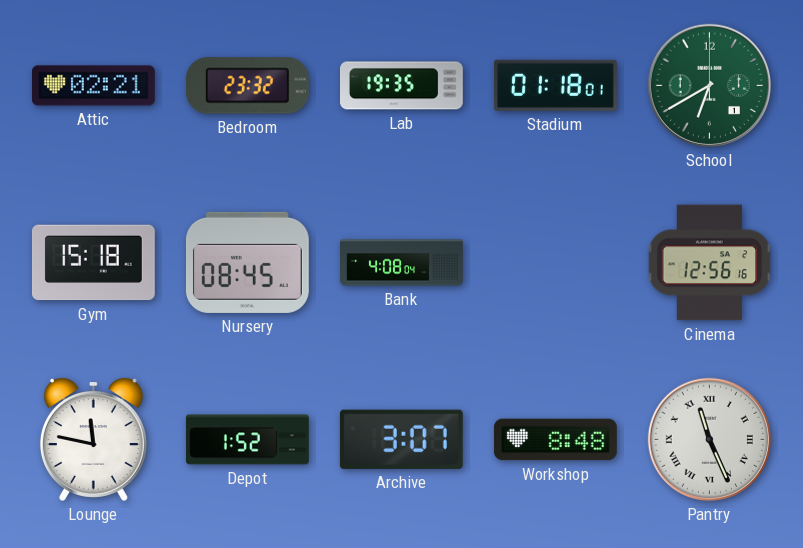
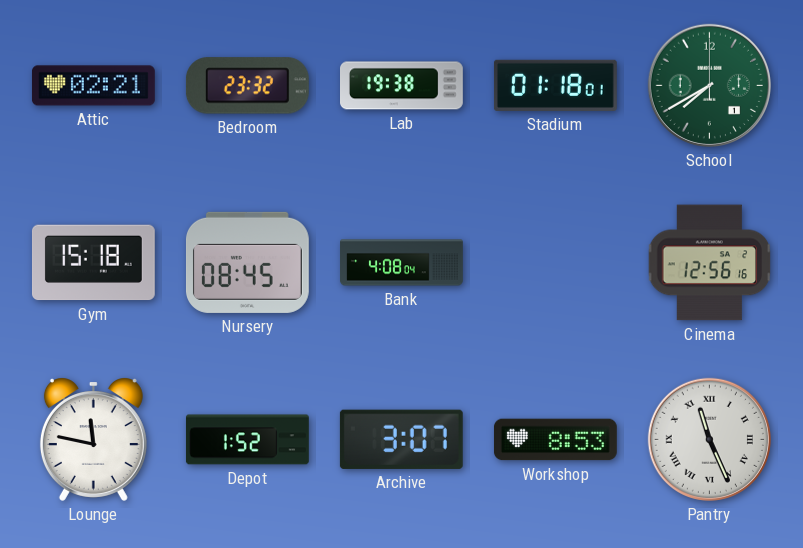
Lab: 19:35 -> 19:38
School: 6:40 -> 7:40
Workshop: 8:48 -> 8:53
